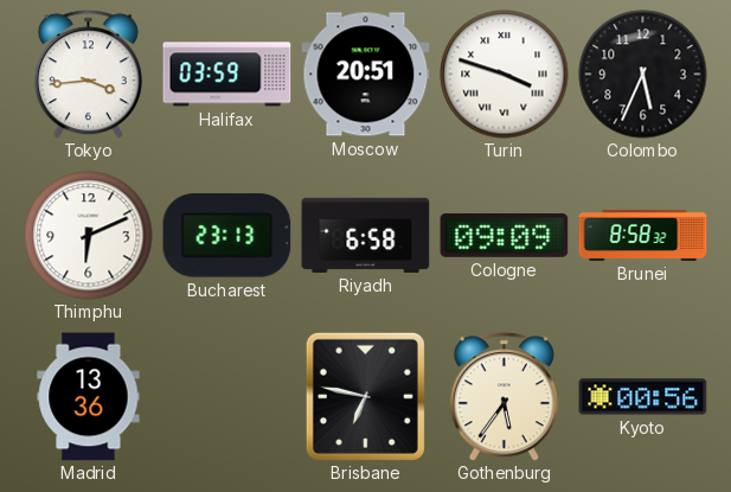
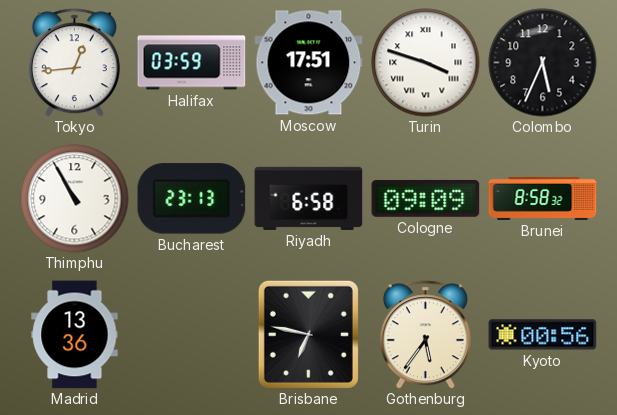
Tokyo: 3:44 -> 12:44
Moscow: 20:51 -> 17:51
Thimphu: 6:11 -> 10:55
